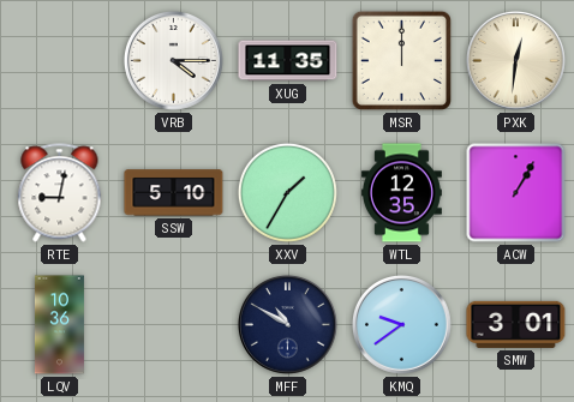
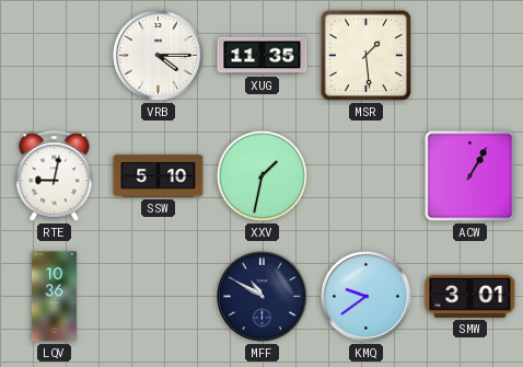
MSR: 12:00 -> 1:29
PXK: 12:31 -> none
XXV: 1:35 -> 1:32
WTL: 12:35 -> none
